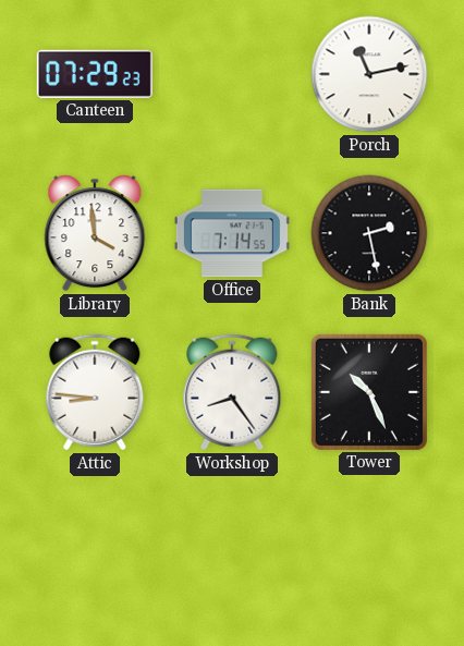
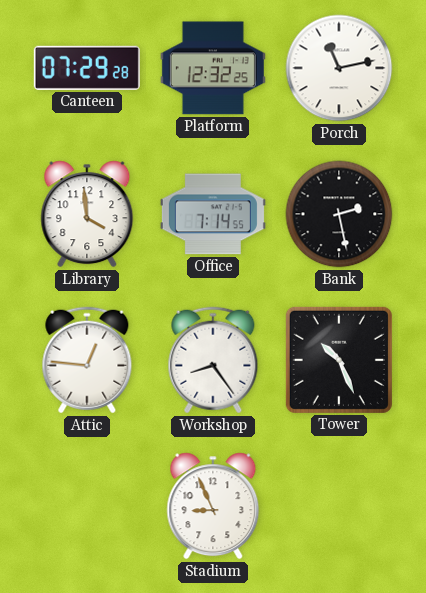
Canteen: 07:29:23 -> 07:29:28
Platform: none -> 12:32
Attic: 8:46 -> 12:46
Stadium: none -> 8:56
